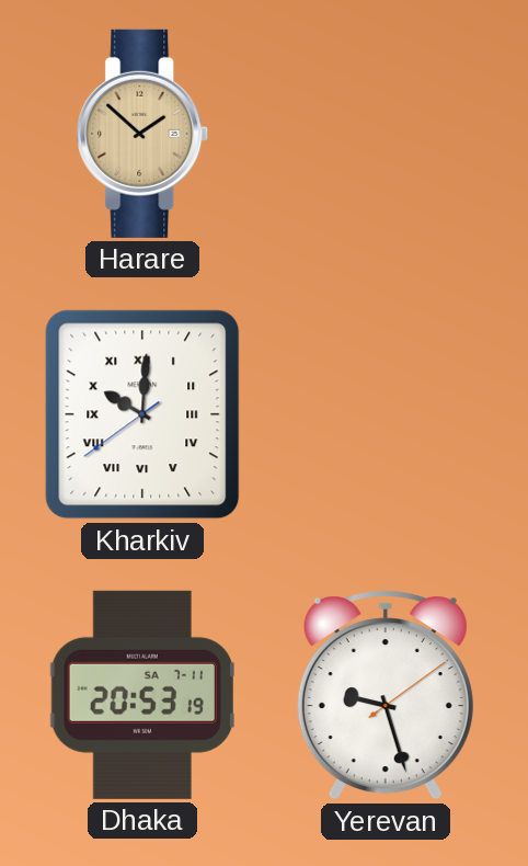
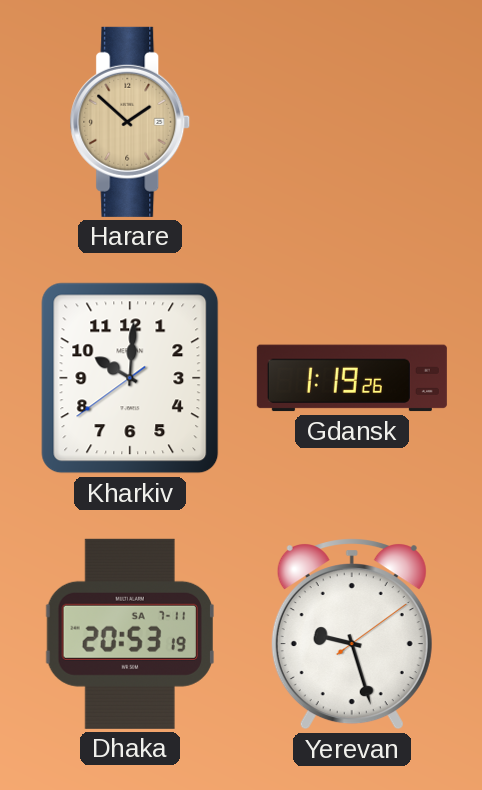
Kharkiv numerals: Roman -> Arabic
Gdansk: none -> 1:19
